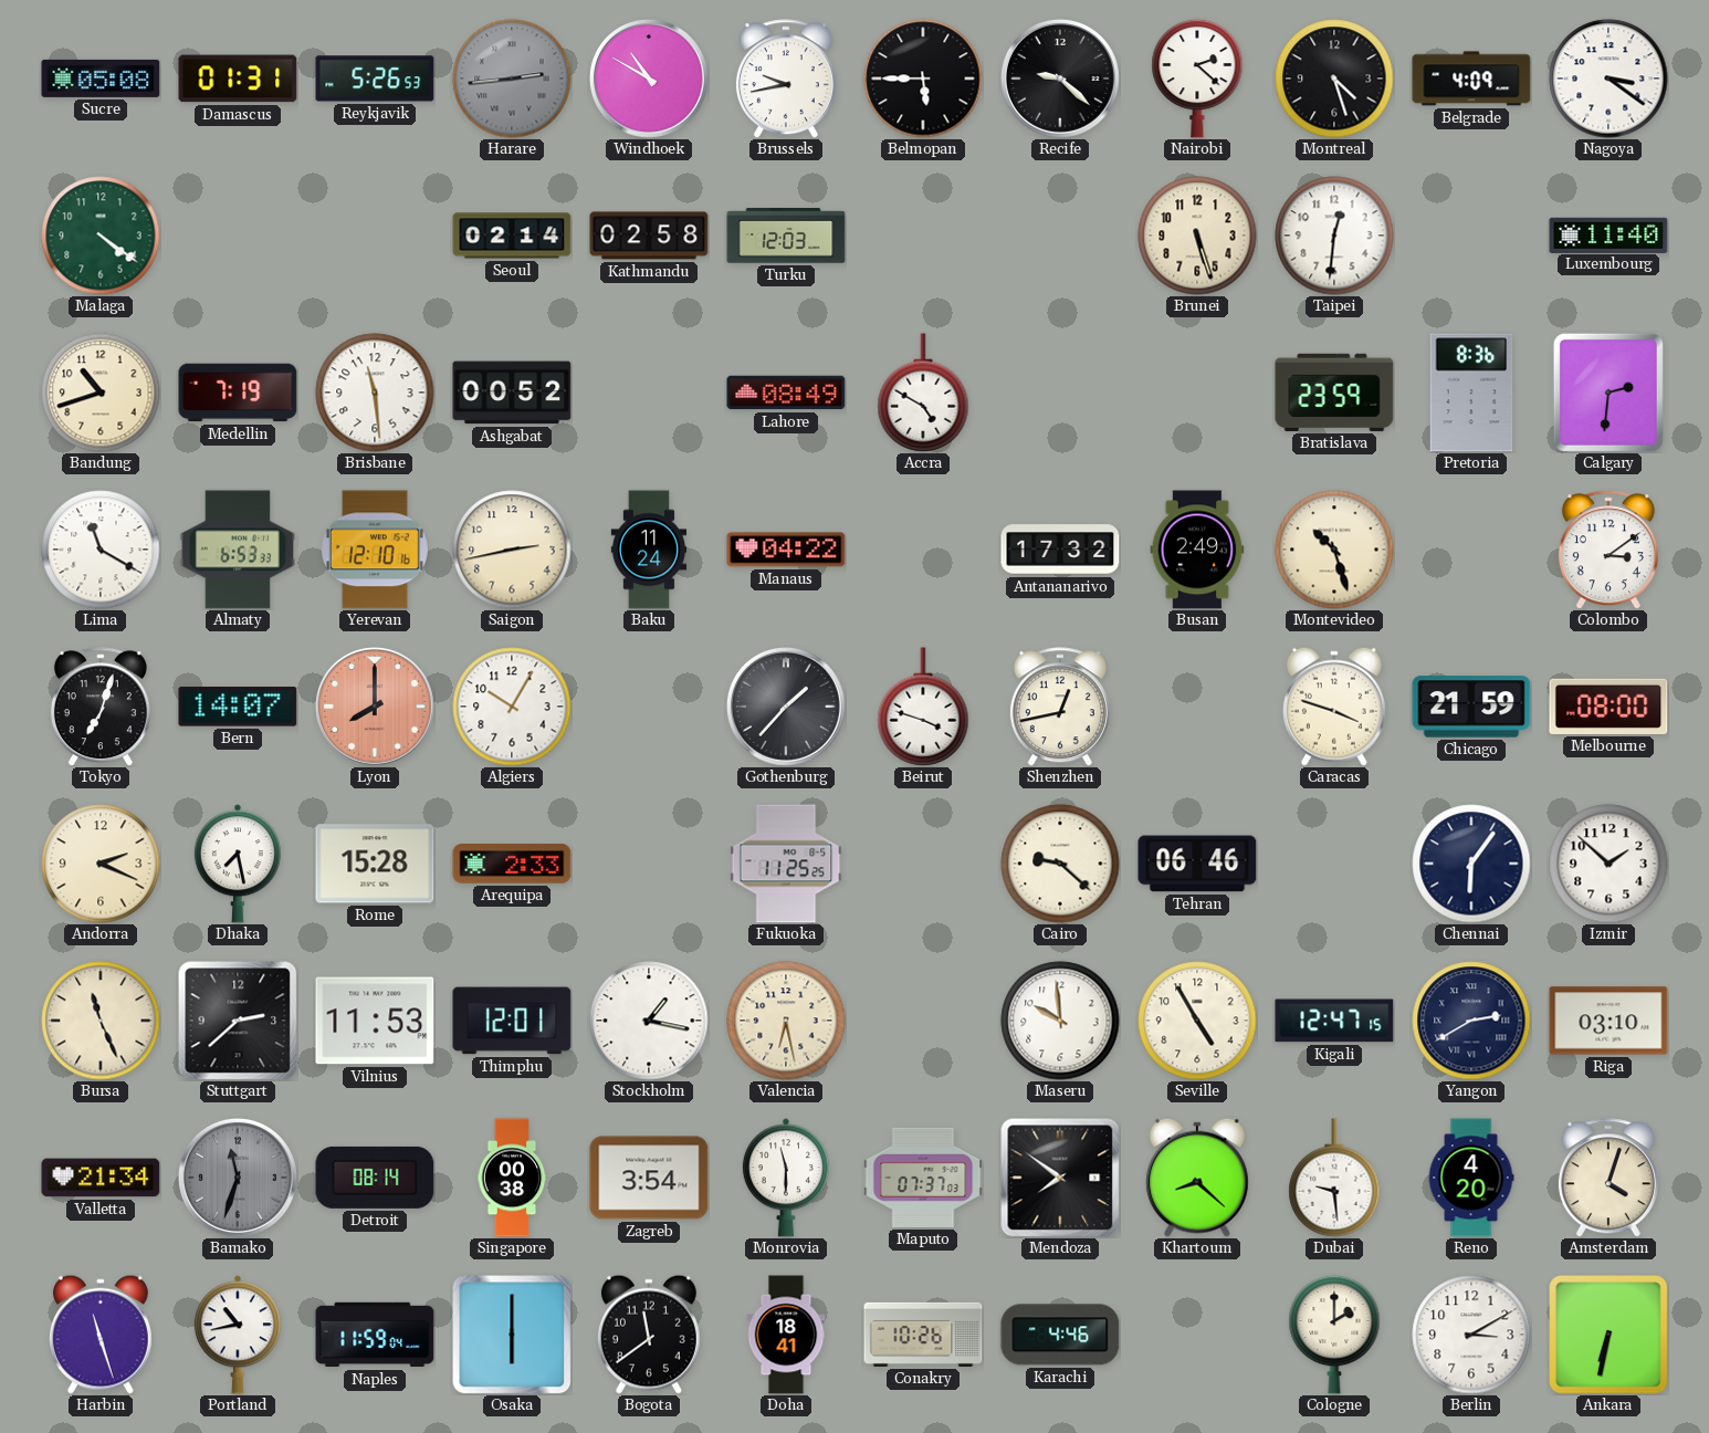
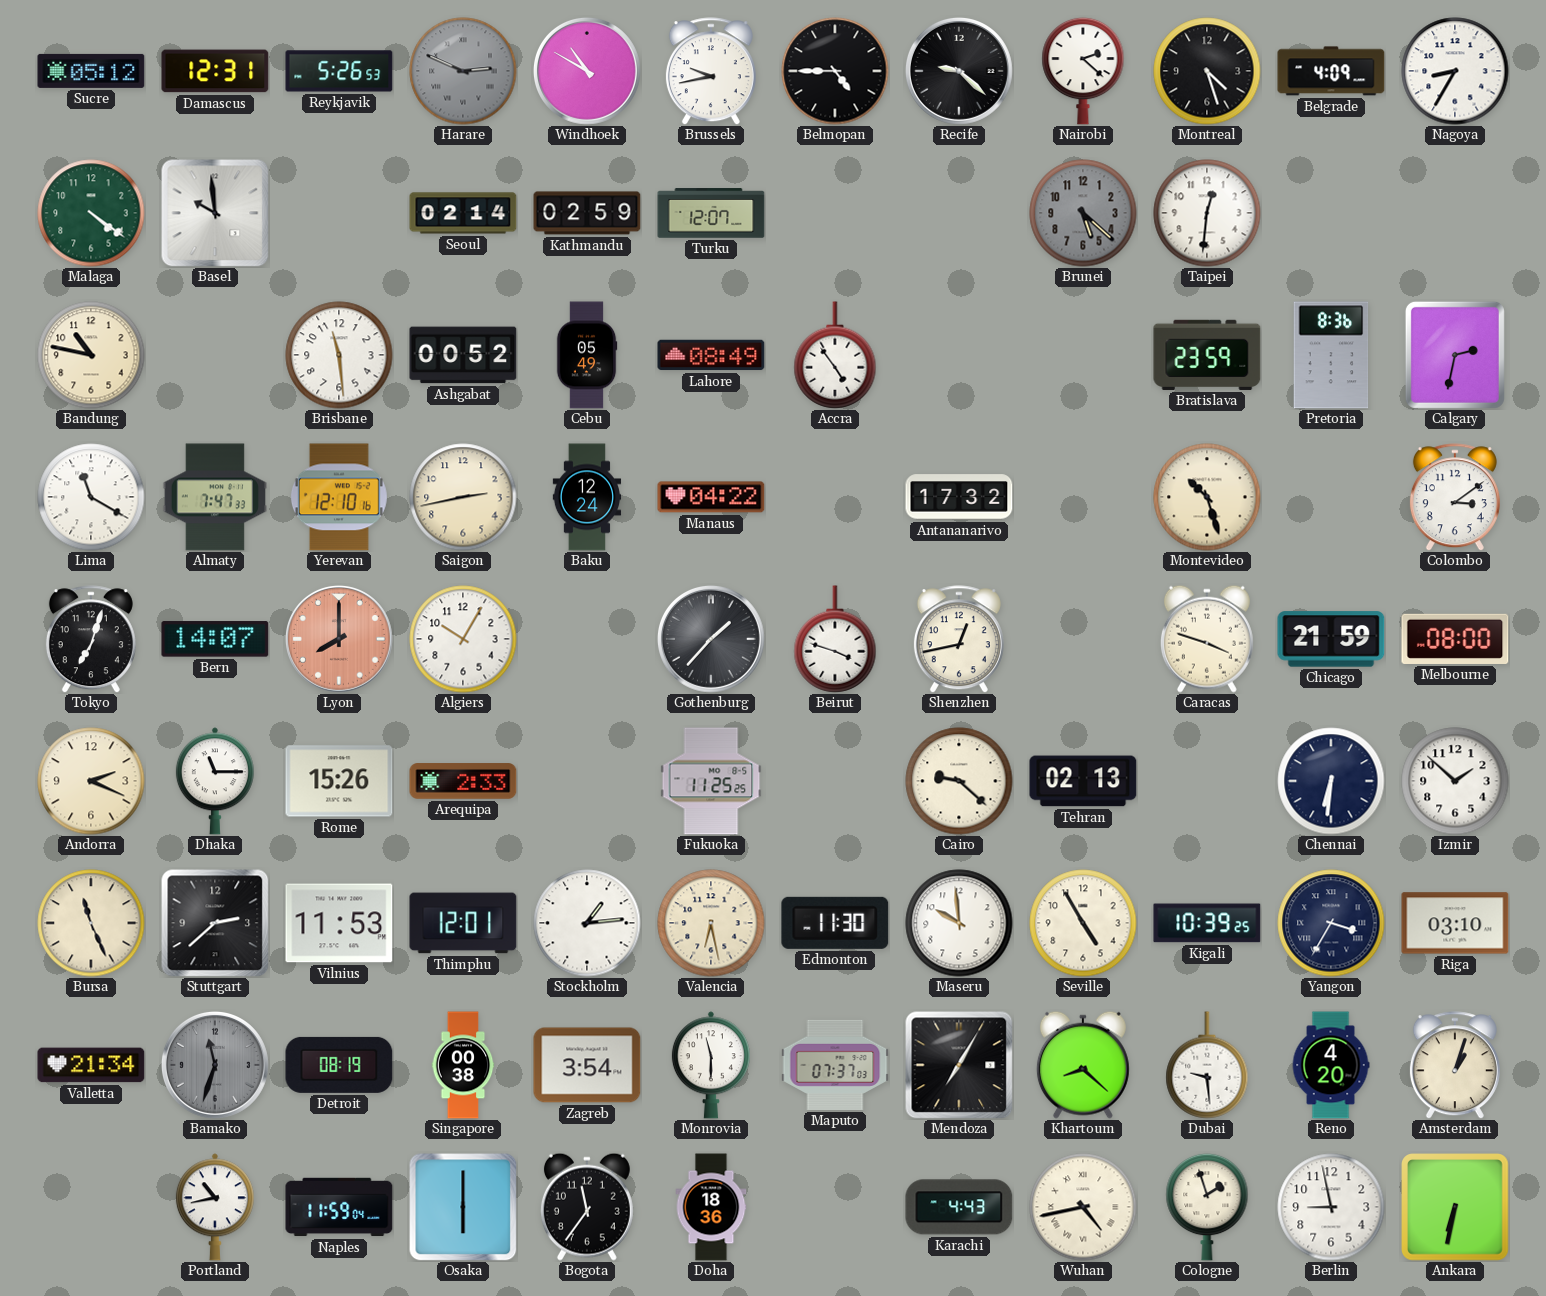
Sucre: 05:08 -> 05:12
Damascus: 01:31 -> 12:31
Harare: 2:44 -> 2:49
Belmopan: 5:45 -> 4:45
Nagoya: 3:21 -> 8:35
Basel: none -> 9:59
Kathmandu: 02:58 -> 02:59
Turku: 12:03 -> 12:07
Brunei: 5:27 -> 5:22
Brunei dial: cream -> grey
Luxembourg: 11:40 -> none
Bandung: 10:42 -> 10:47
Medellin: 7:19 -> none
Cebu: none -> 05:49
Accra: 4:50 -> 4:54
Calgary: 2:31 -> 2:32
Almaty: 6:53 -> 7:47
Baku: 11:24 -> 12:24
Busan: 2:49 -> none
Dhaka: 7:28 -> 11:15
Rome: 15:28 -> 15:26
Tehran: 06:46 -> 02:13
Chennai: 6:06 -> 6:31
Stockholm: 1:17 -> 1:14
Edmonton: none -> 11:30
Kigali: 12:47 -> 10:39
Yangon: 2:40 -> 3:35
Detroit: 08:14 -> 08:19
Mendoza: 7:51 -> 7:05
Amsterdam: 4:03 -> 1:03
Harbin: 11:27 -> none
Bogota: 11:39 -> 11:36
Doha: 18:41 -> 18:36
Conakry: 10:26 -> none
Karachi: 4:46 -> 4:43
Wuhan: none -> 4:43
Cologne: 2:00 -> 1:57
Berlin: 3:10 -> 8:58
